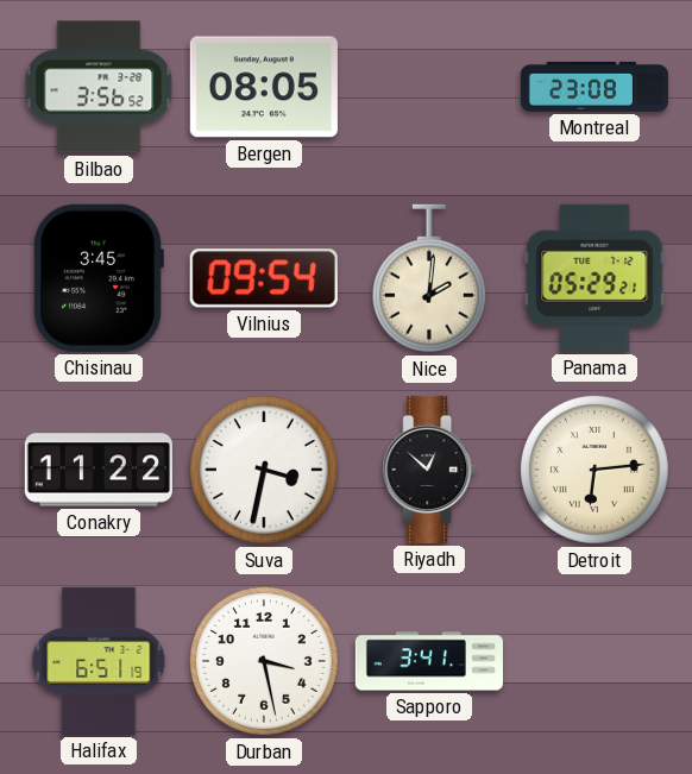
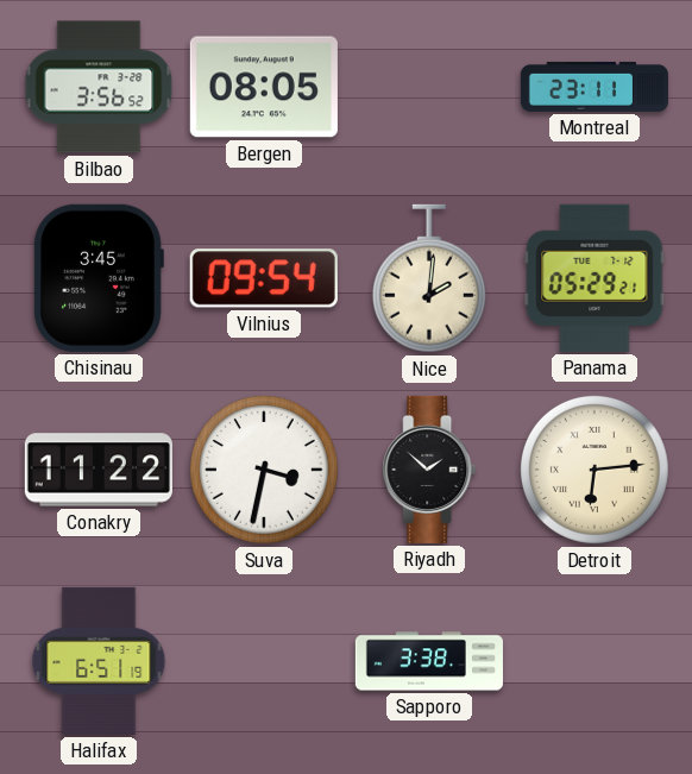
Montreal: 23:08 -> 23:11
Riyadh: 12:52 -> 1:52
Durban: 3:28 -> none
Sapporo: 3:41 -> 3:38
